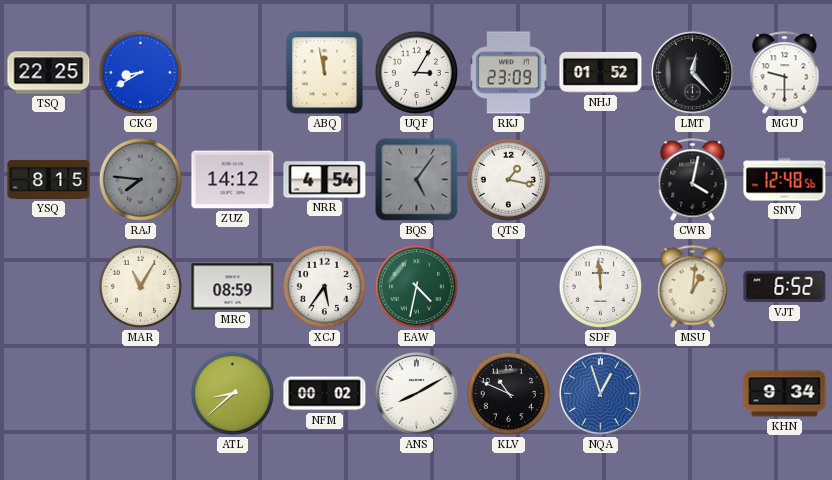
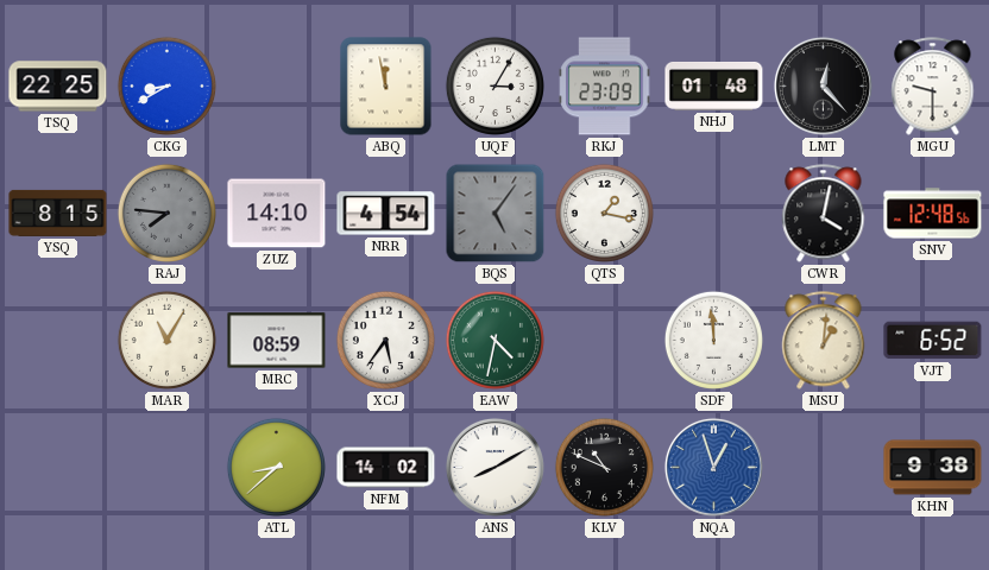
NHJ: 01:52 -> 01:48
ZUZ: 14:12 -> 14:10
NFM: 00:02 -> 14:02
KHN: 9:34 -> 9:38
